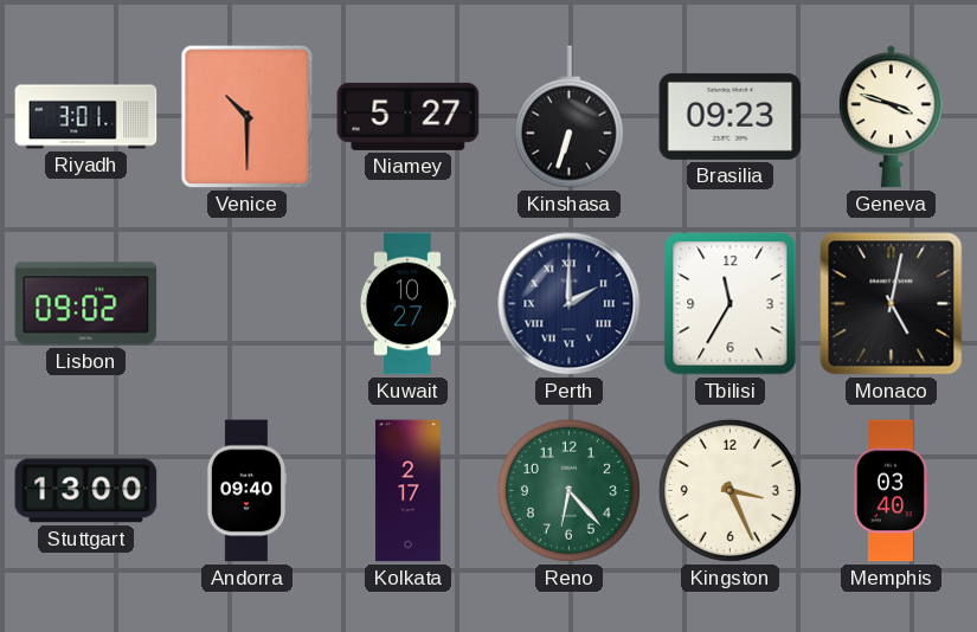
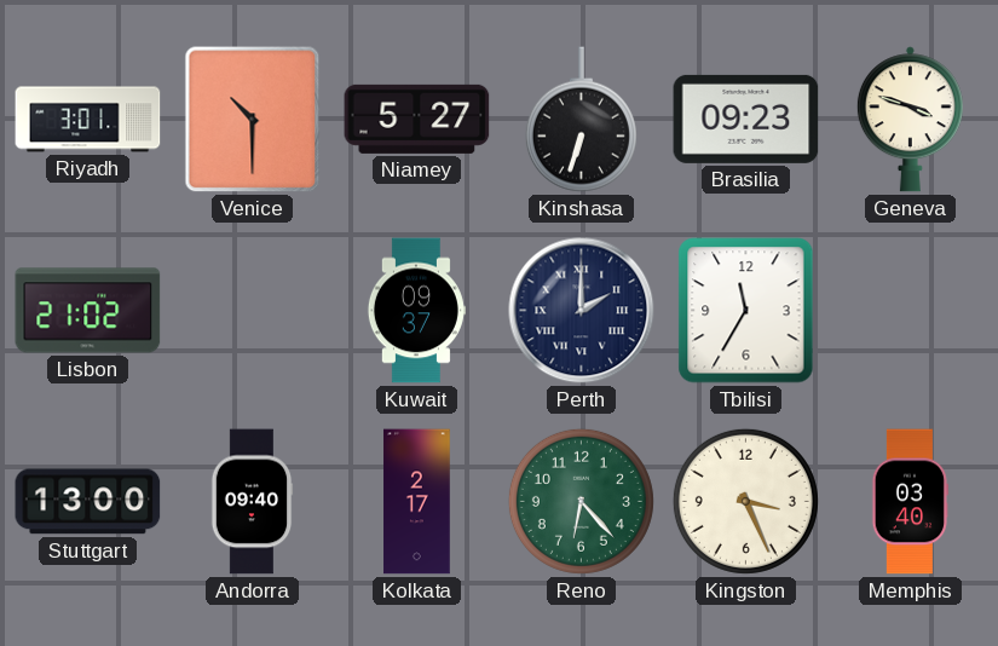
Lisbon: 09:02 -> 21:02
Kuwait: 10:27 -> 09:37
Monaco: 5:02 -> none
